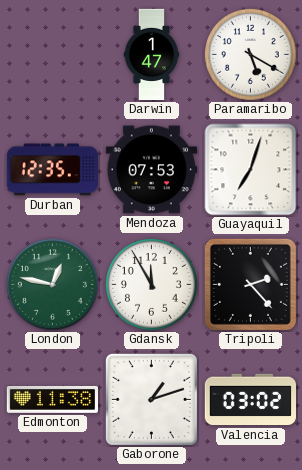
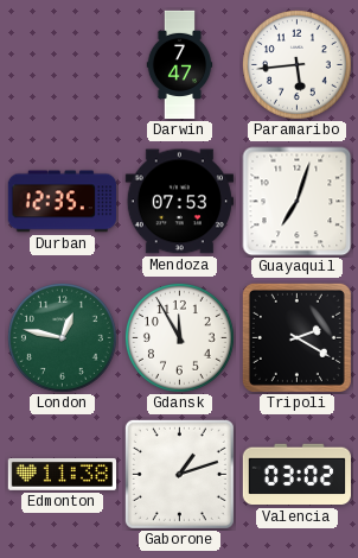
Darwin: 1:47 -> 7:47
Paramaribo: 5:20 -> 5:44
Tripoli: 2:23 -> 2:20
